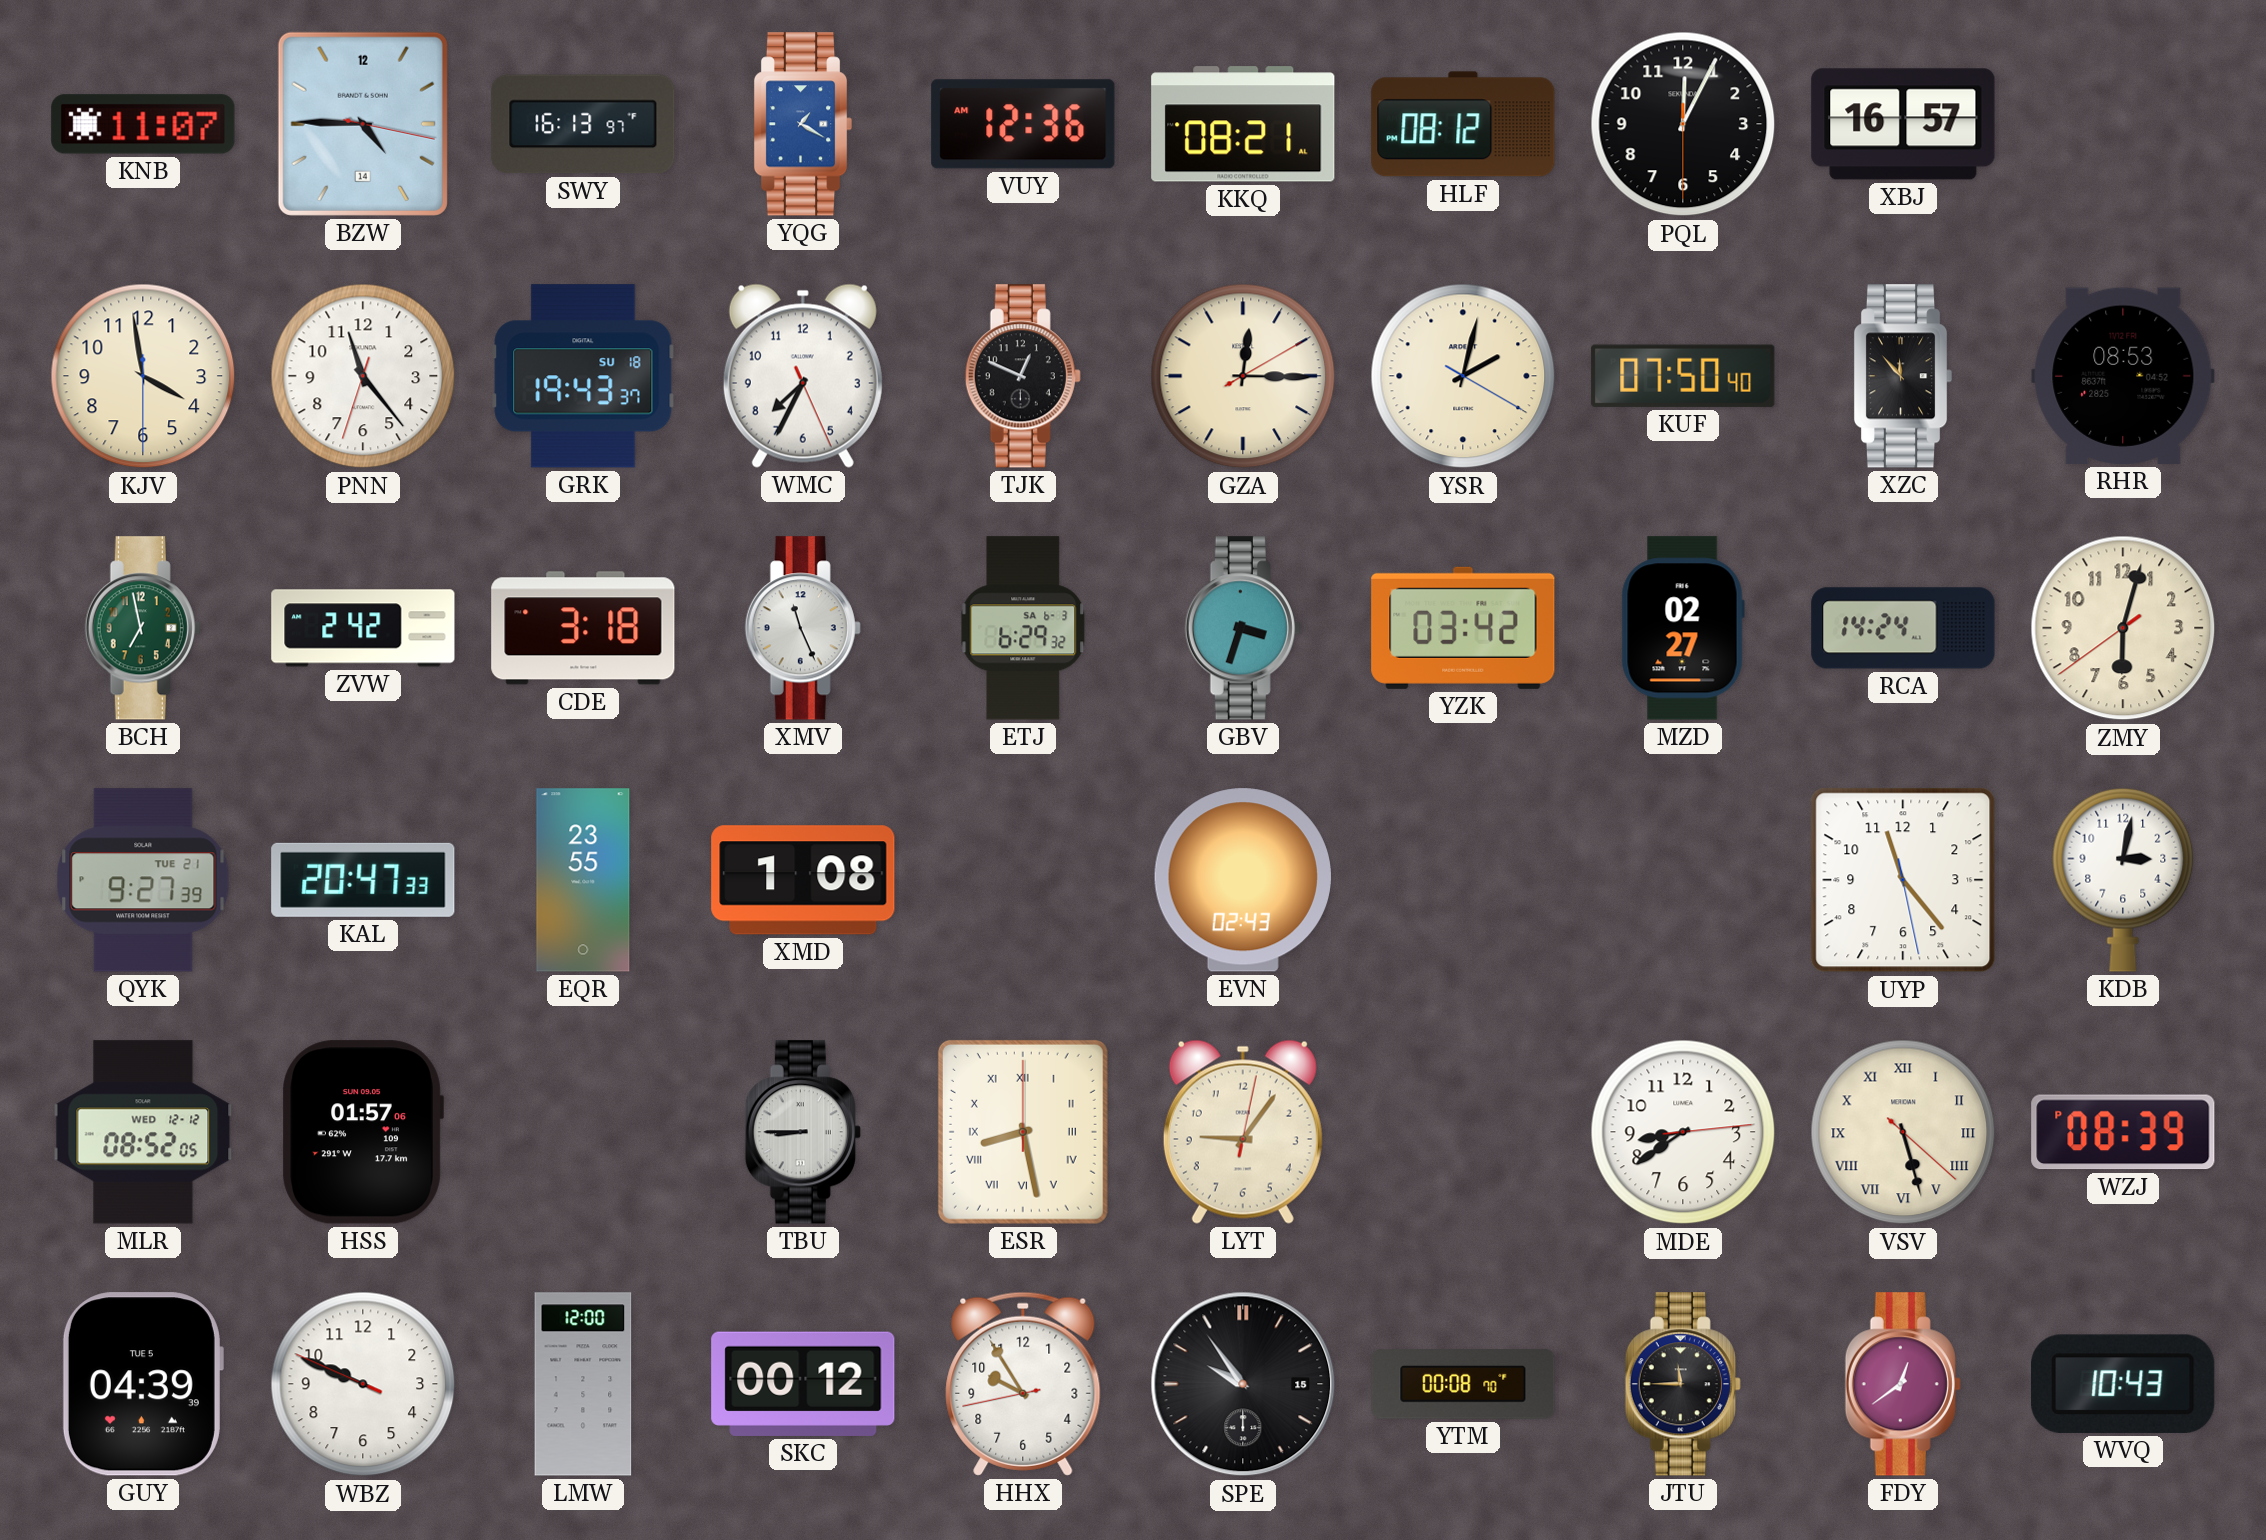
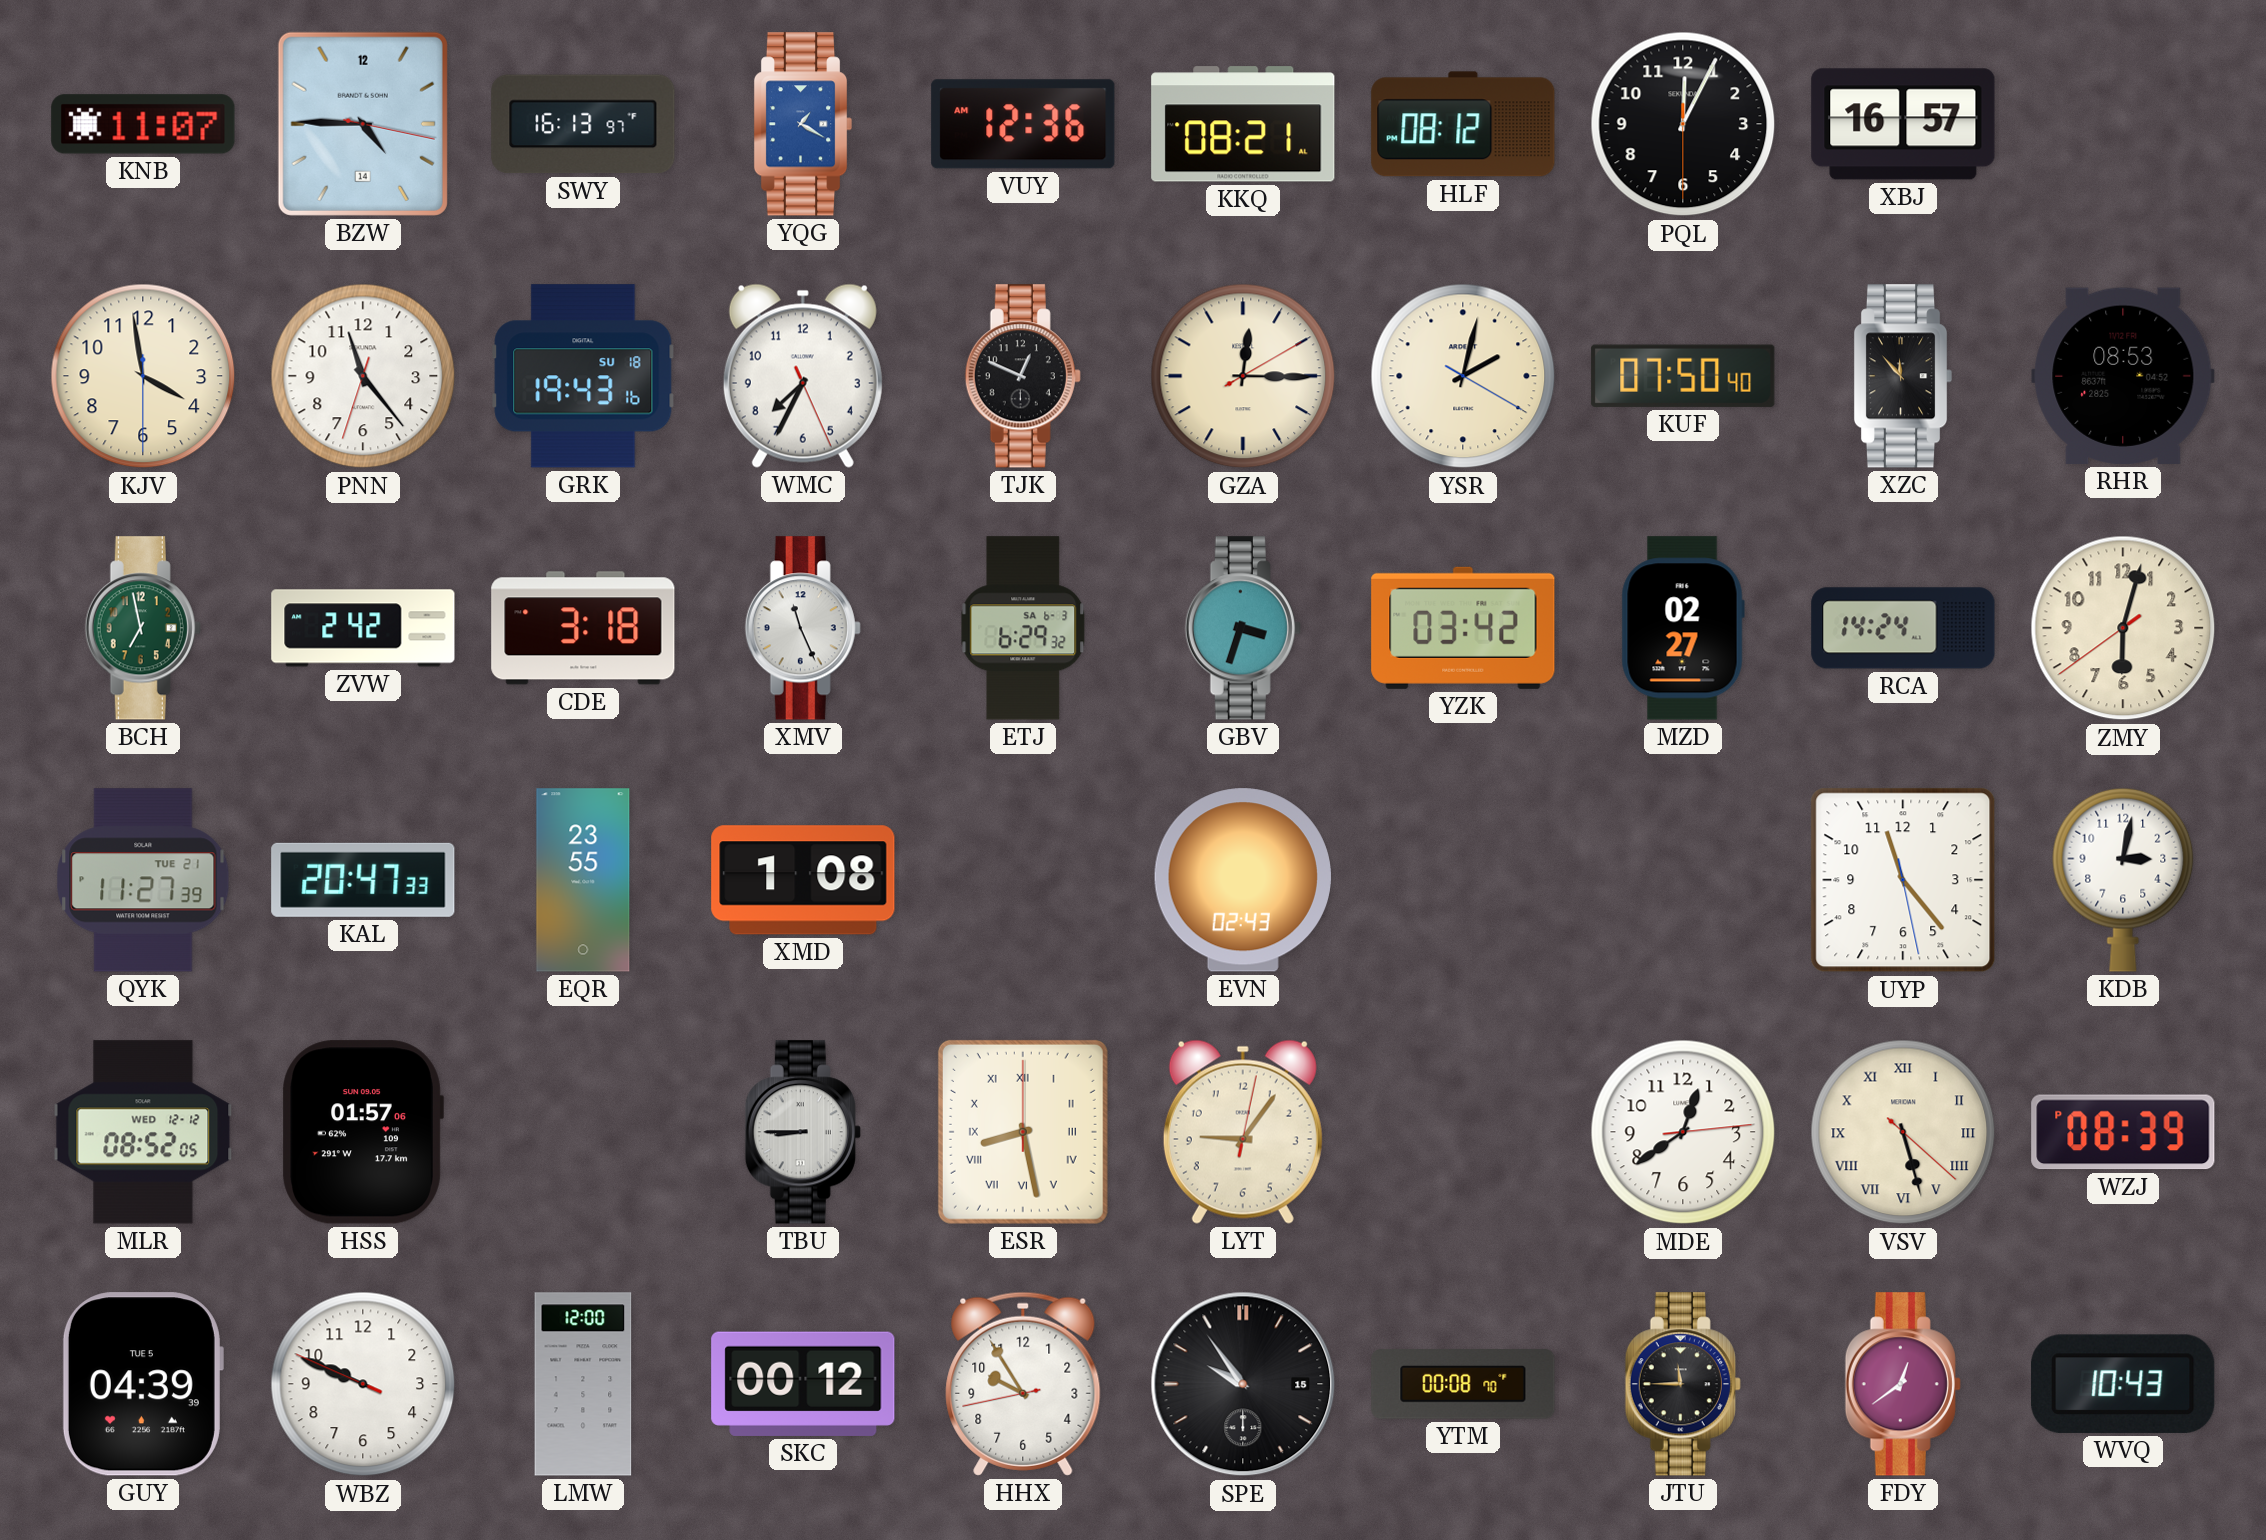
GRK: 19:43:37 -> 19:43:16
QYK: 9:27 -> 11:27
MDE: 8:39 -> 12:39
